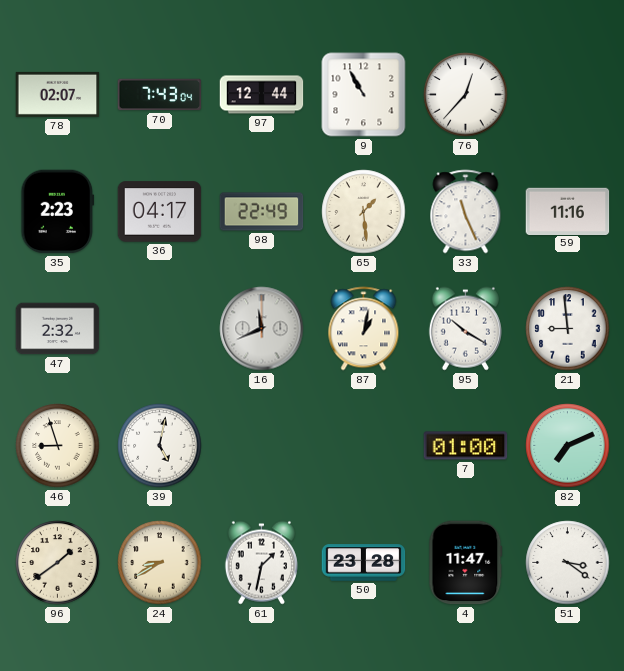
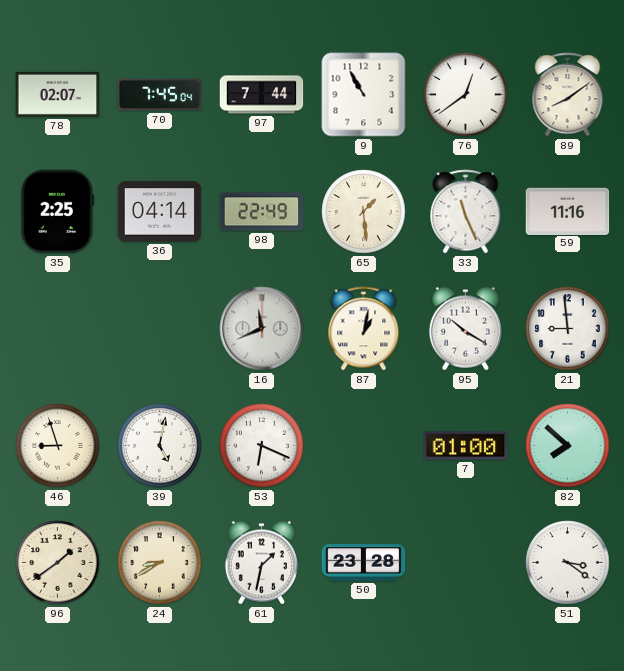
70: 7:43 -> 7:45
97: 12:44 -> 7:44
76: 12:37 -> 12:39
89: none -> 8:09
35: 2:23 -> 2:25
36: 04:17 -> 04:14
47: 2:32 -> none
53: none -> 6:19
82: 7:11 -> 7:52
4: 11:47 -> none
